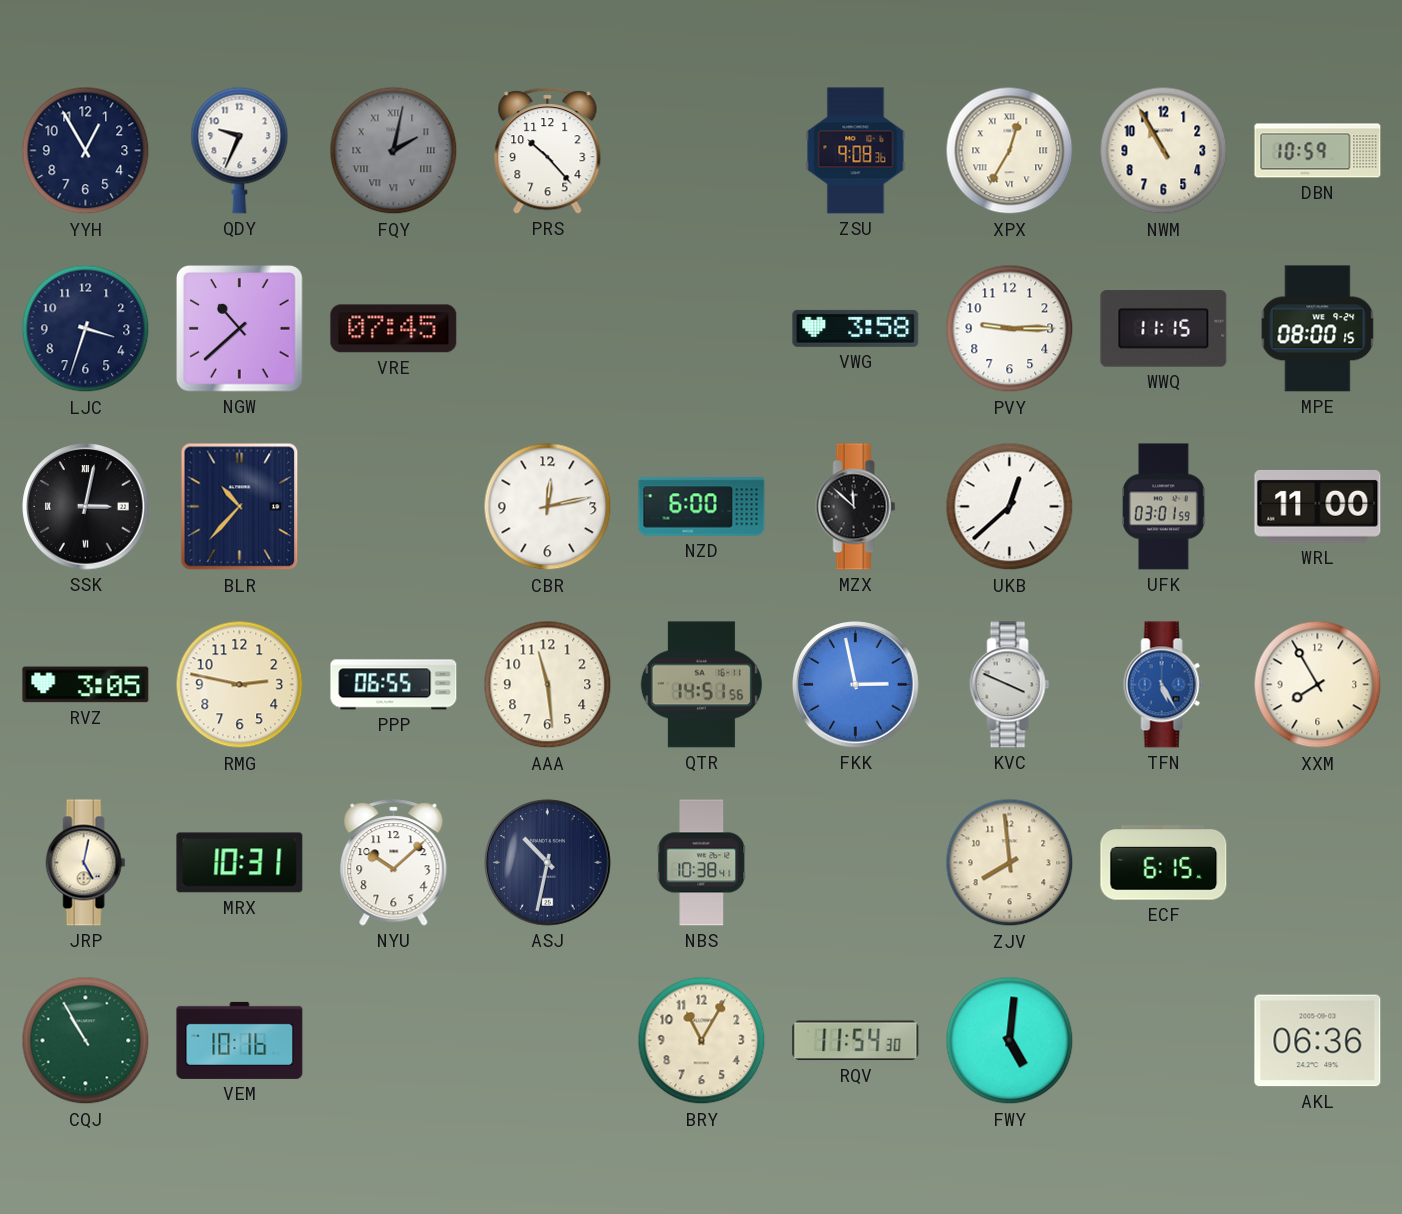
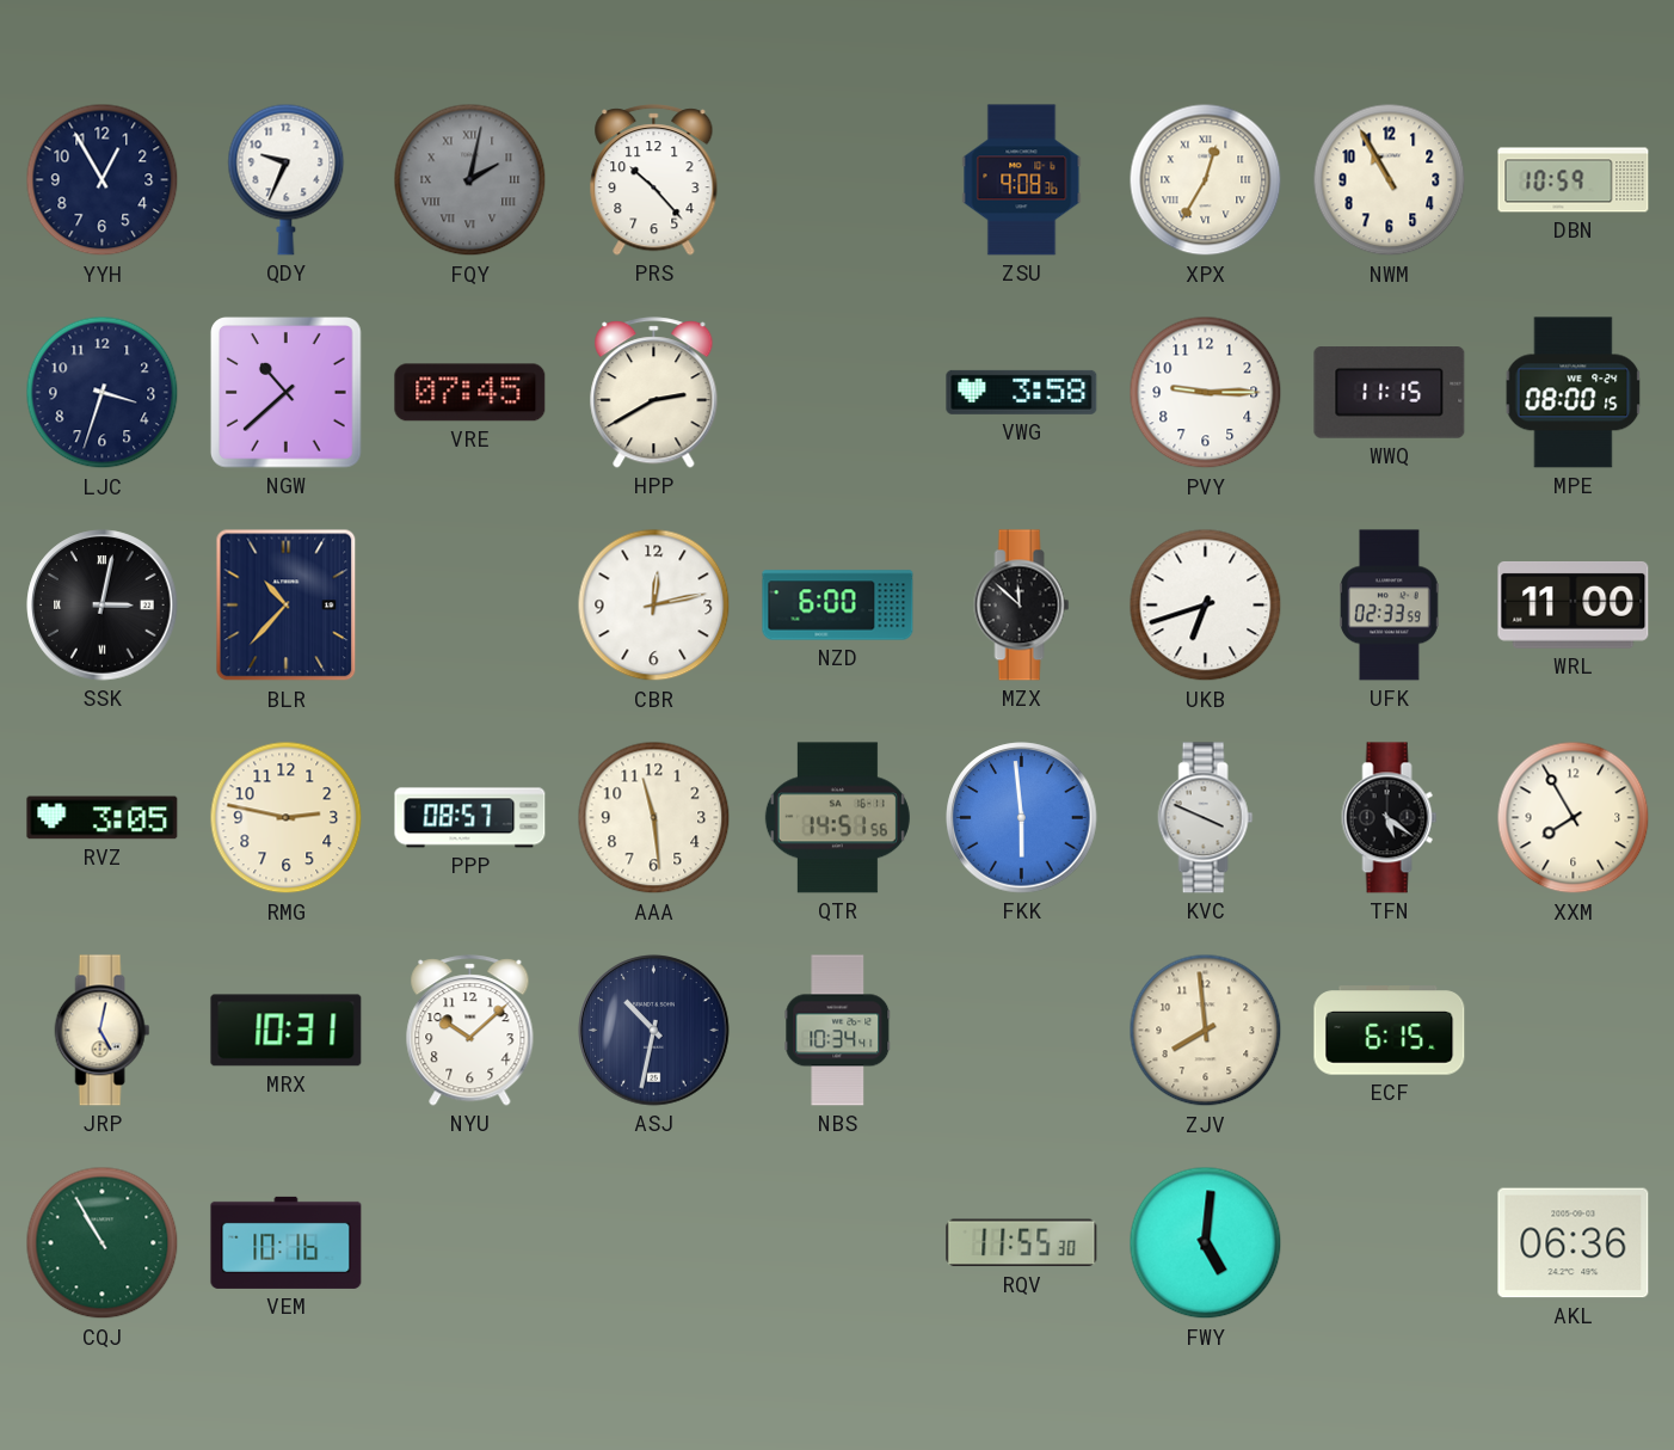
HPP: none -> 2:40
UKB: 12:38 -> 6:42
UFK: 03:01 -> 02:33
PPP: 06:55 -> 08:57
FKK: 2:58 -> 5:59
TFN: 5:25 -> 5:21
TFN dial: blue -> black
NBS: 10:38 -> 10:34
BRY: 11:05 -> none
RQV: 11:54 -> 11:55
